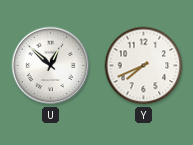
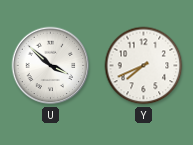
U: 12:52 -> 3:52
